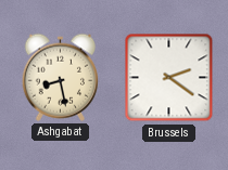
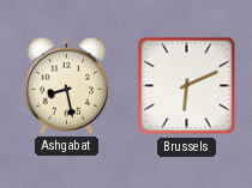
Brussels: 2:21 -> 6:11
